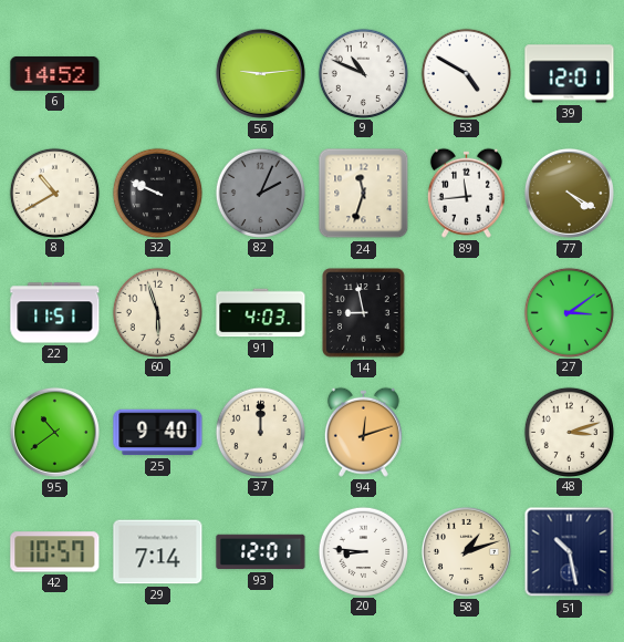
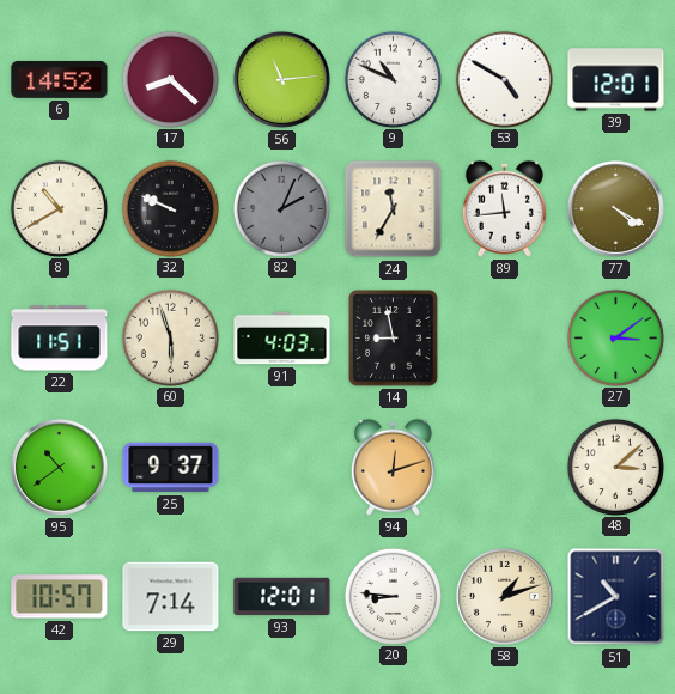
17: none -> 8:22
56: 9:14 -> 11:14
24: 11:33 -> 11:35
25: 9:40 -> 9:37
37: 12:00 -> none
48: 3:12 -> 3:08
51: 10:28 -> 10:40
